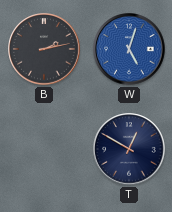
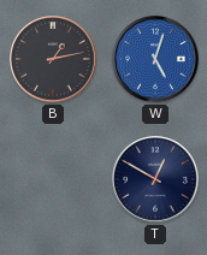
B: 2:13 -> 1:13
